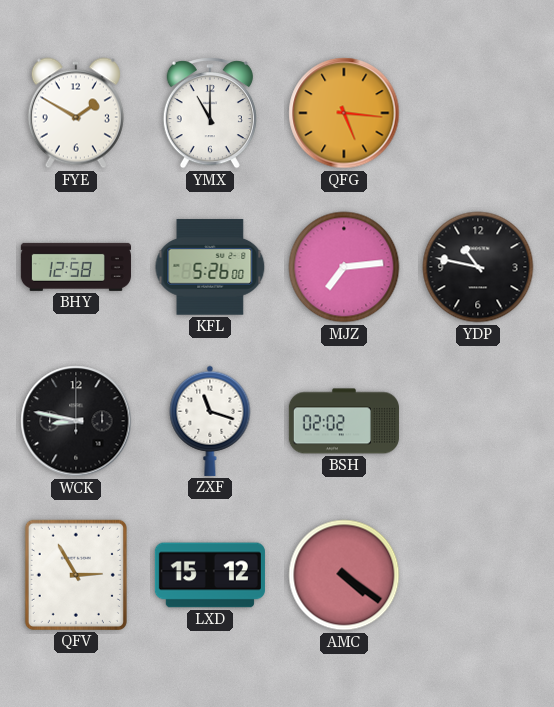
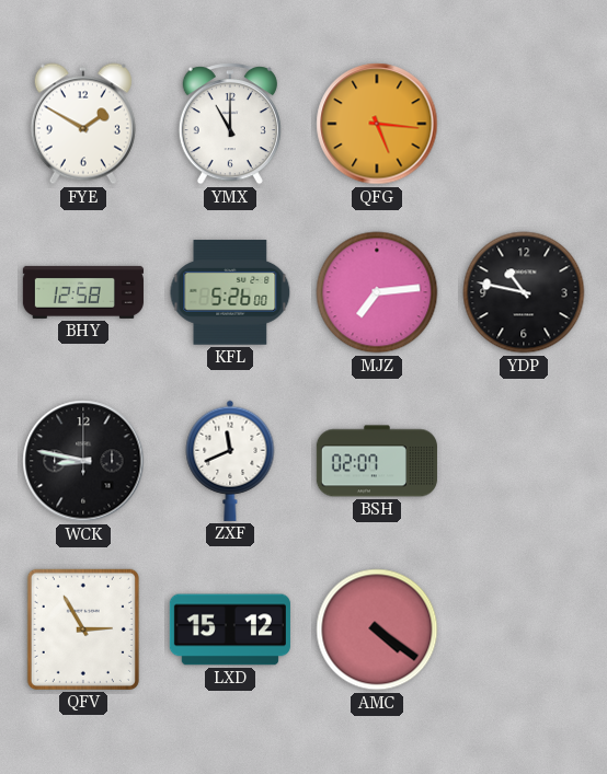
ZXF: 11:18 -> 11:41
BSH: 02:02 -> 02:07
